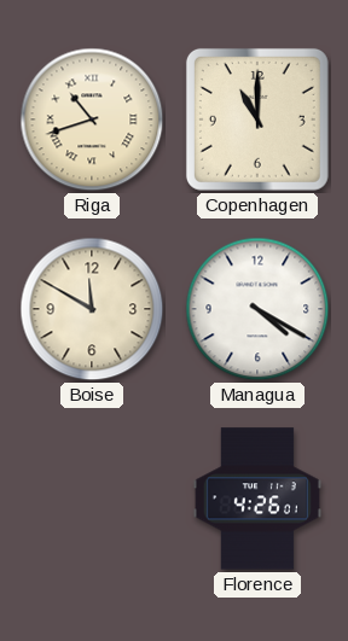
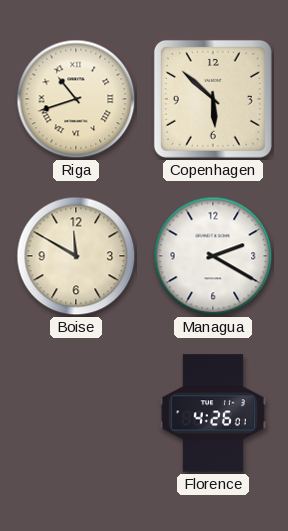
Copenhagen: 11:00 -> 5:52
Managua: 4:20 -> 2:20
